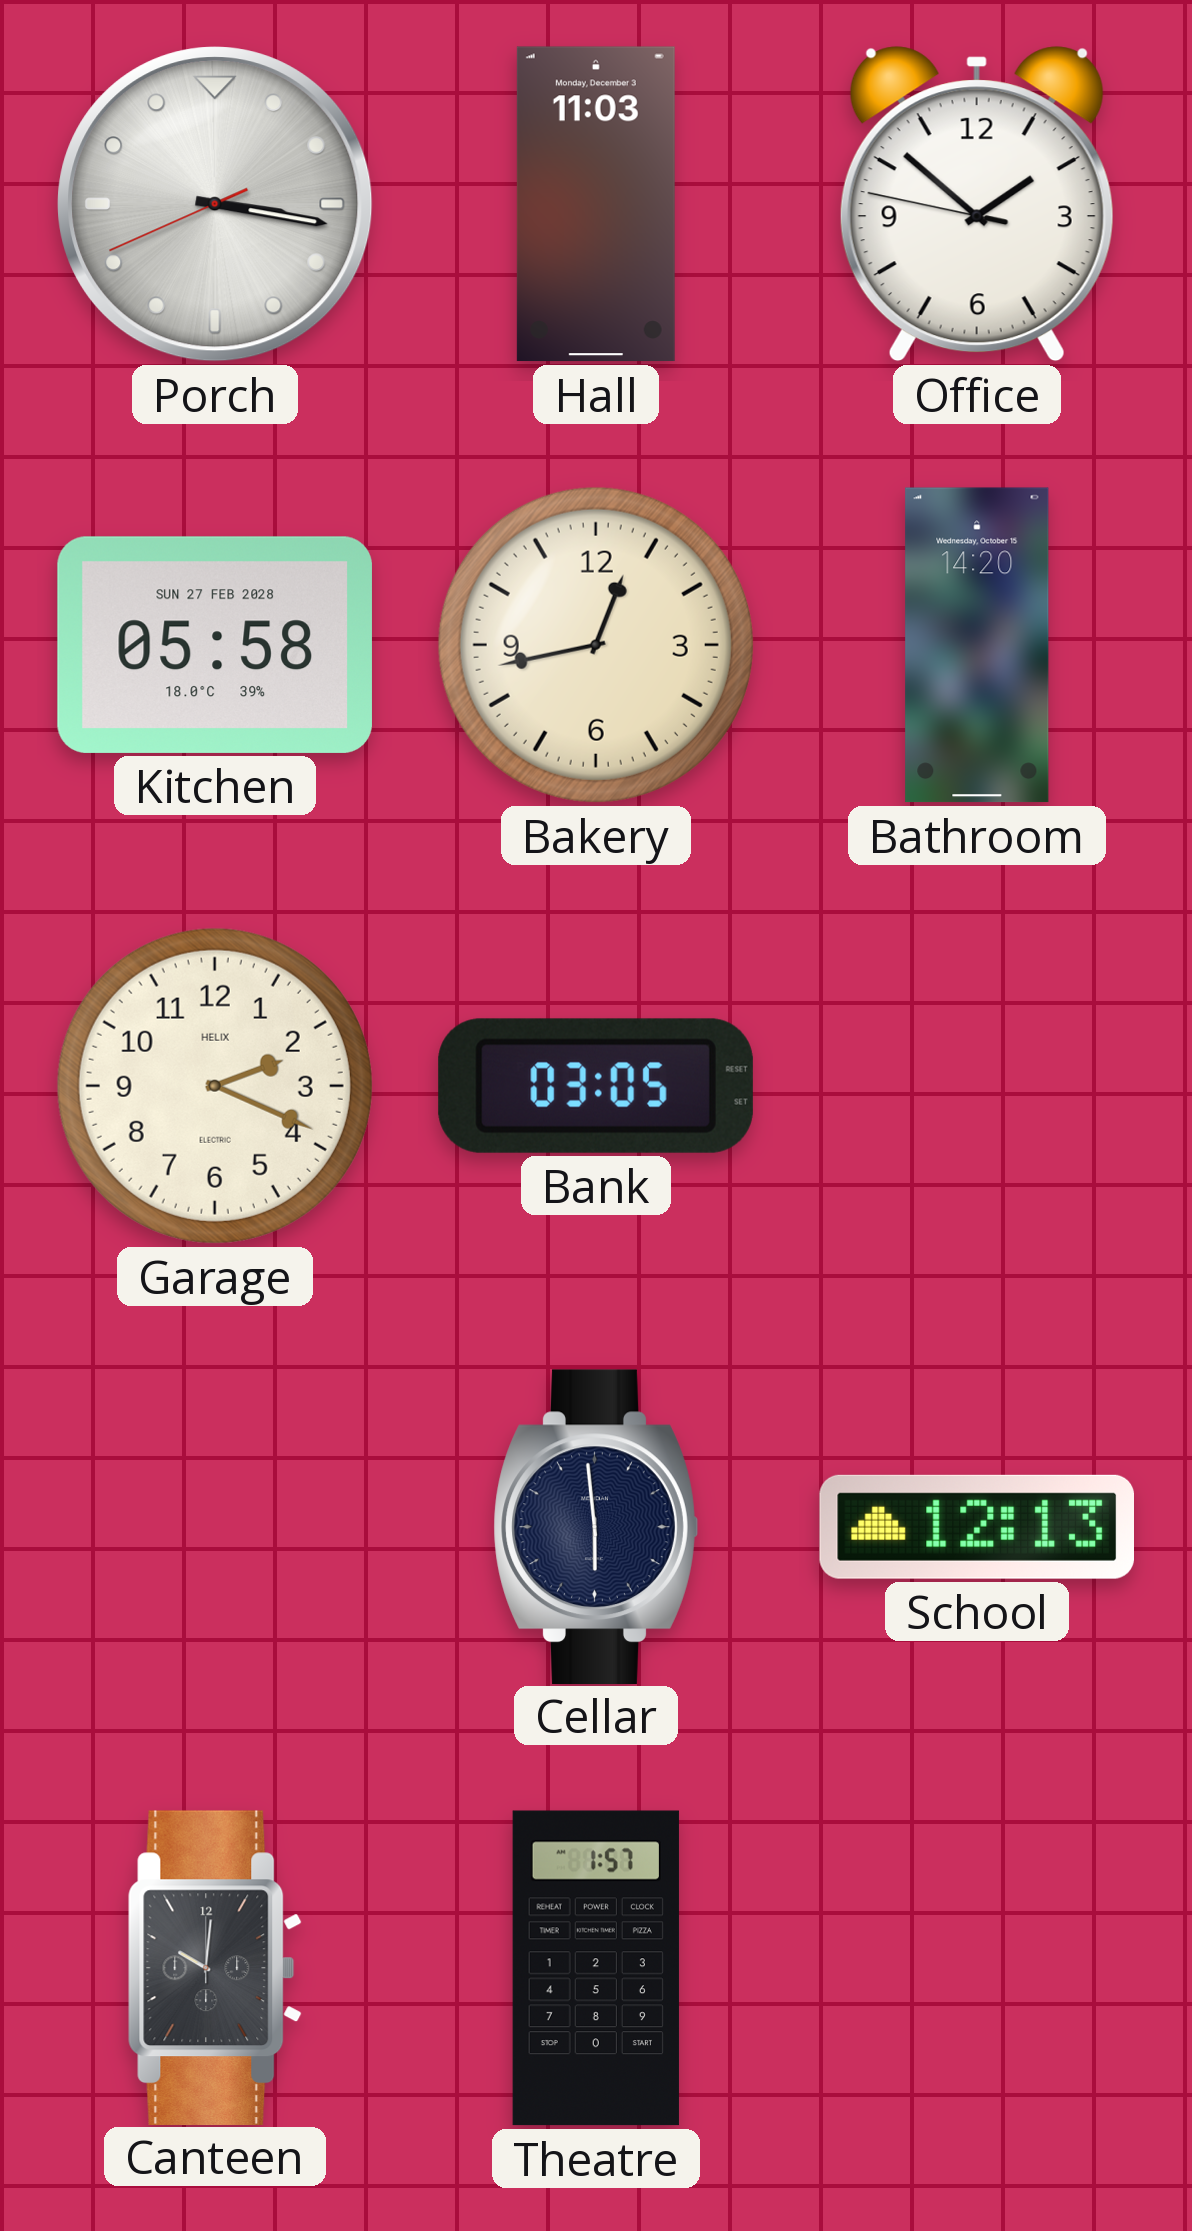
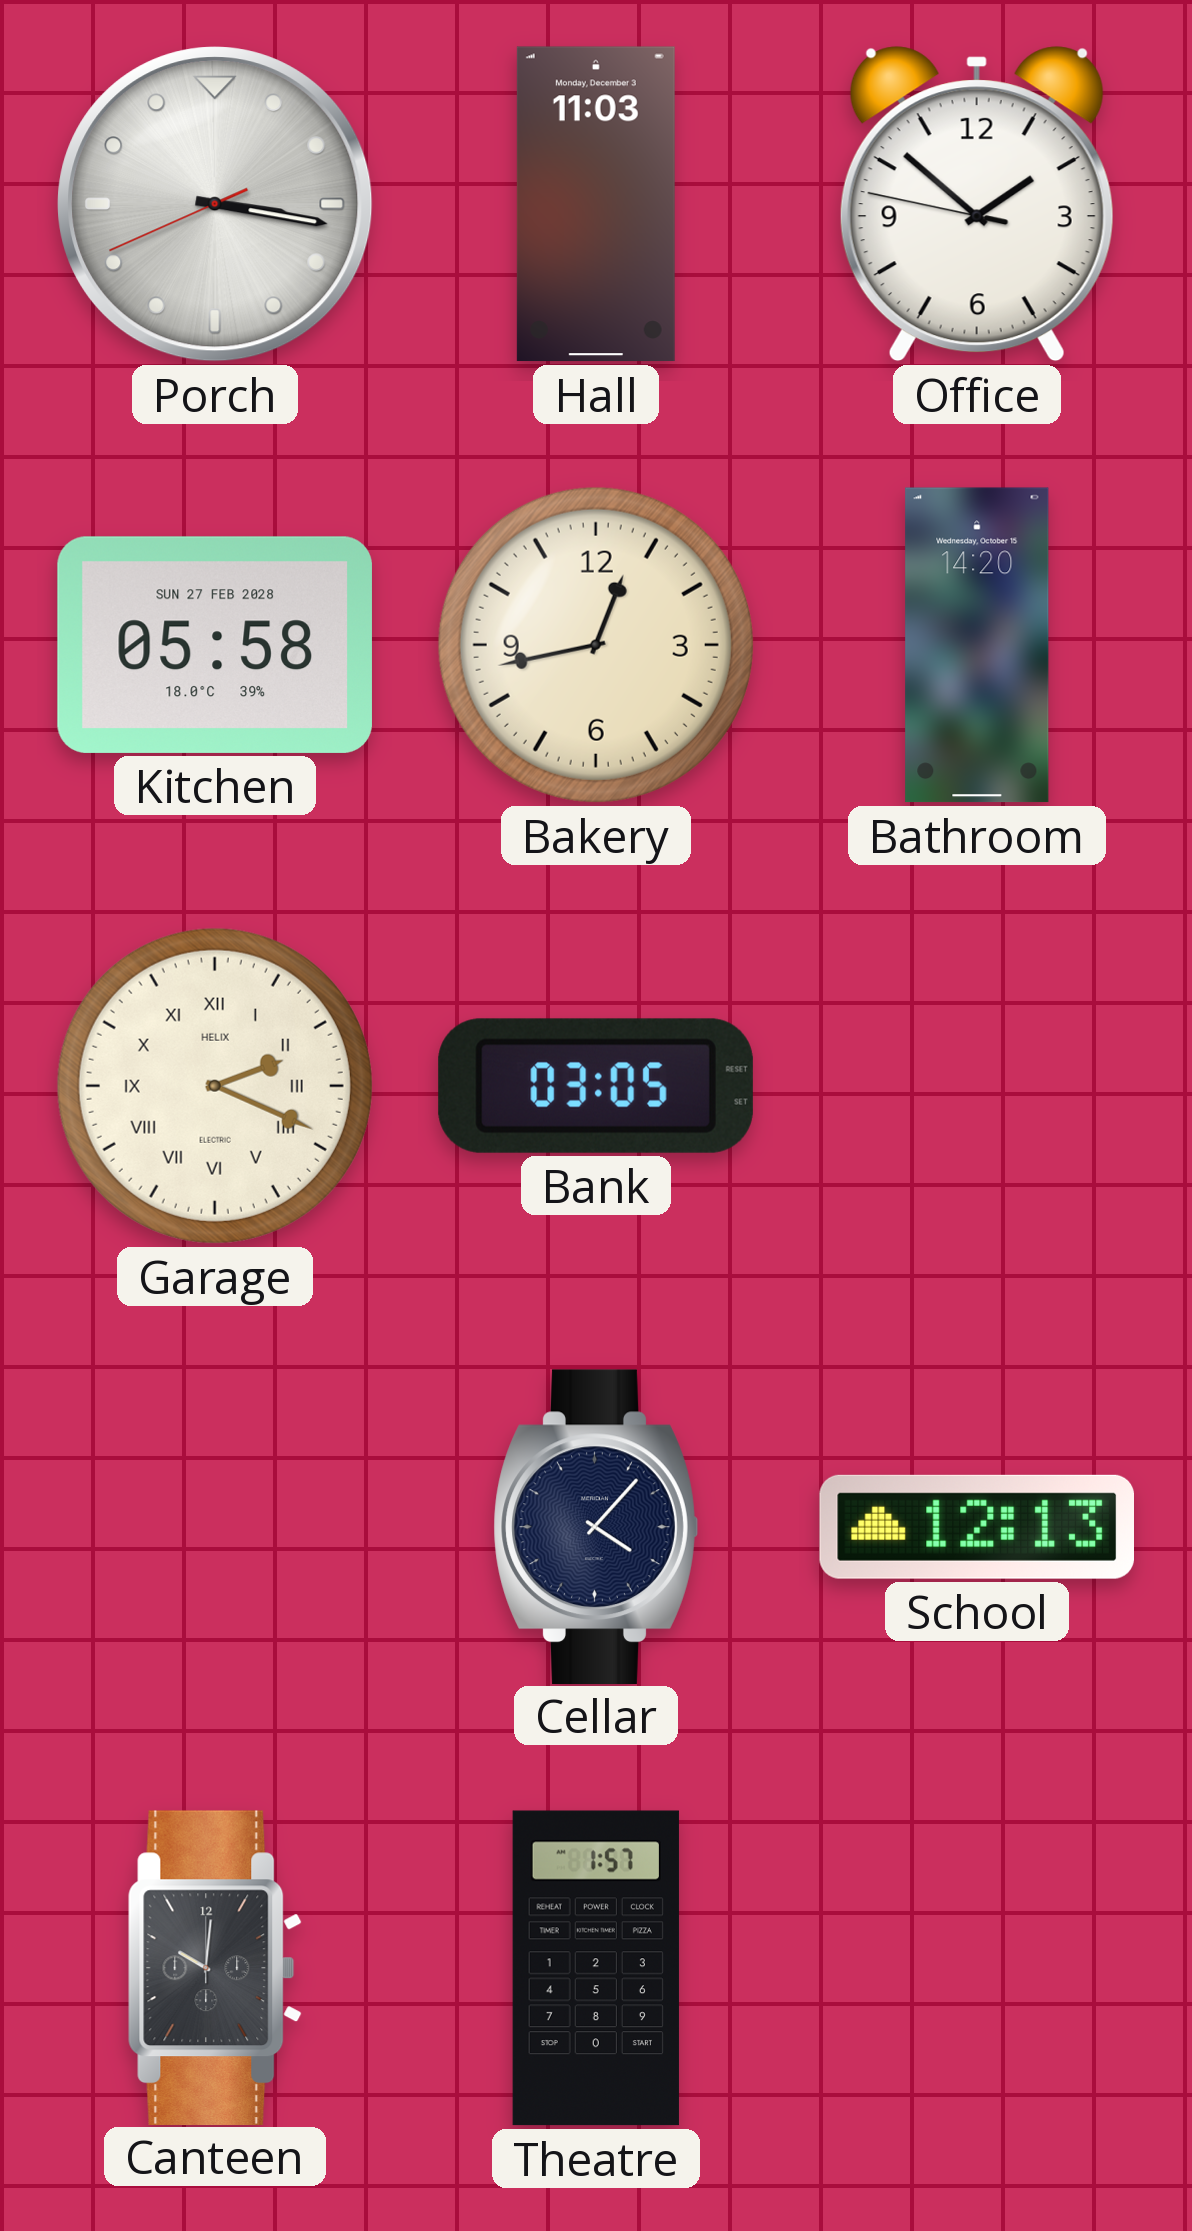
Garage numerals: Arabic -> Roman
Cellar: 5:59 -> 4:07
